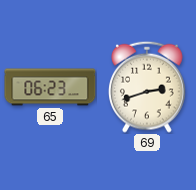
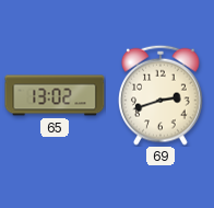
65: 06:23 -> 13:02
